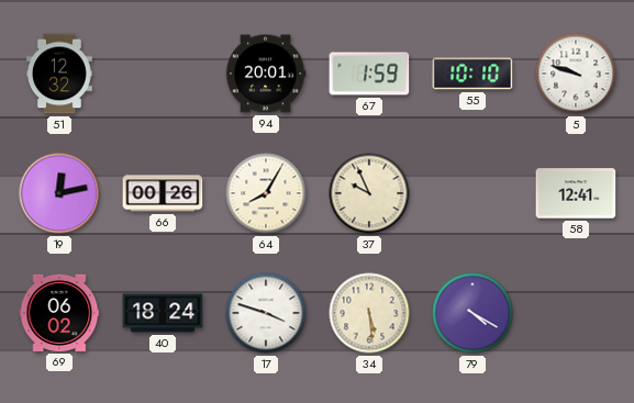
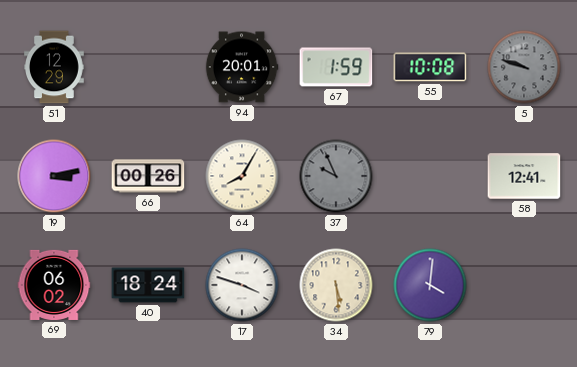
51: 12:32 -> 12:29
55: 10:10 -> 10:08
5 dial: white -> grey
19: 12:13 -> 3:13
37 dial: cream -> grey
79: 4:20 -> 4:01
